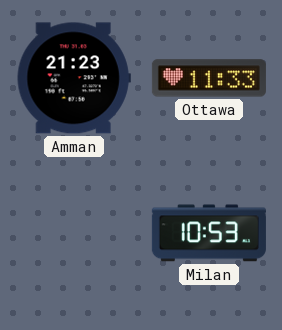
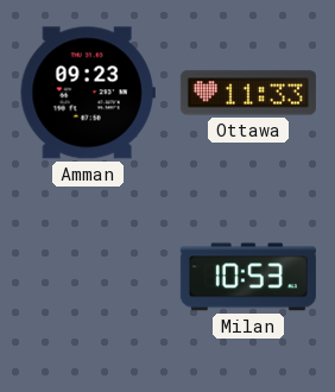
Amman: 21:23 -> 09:23
